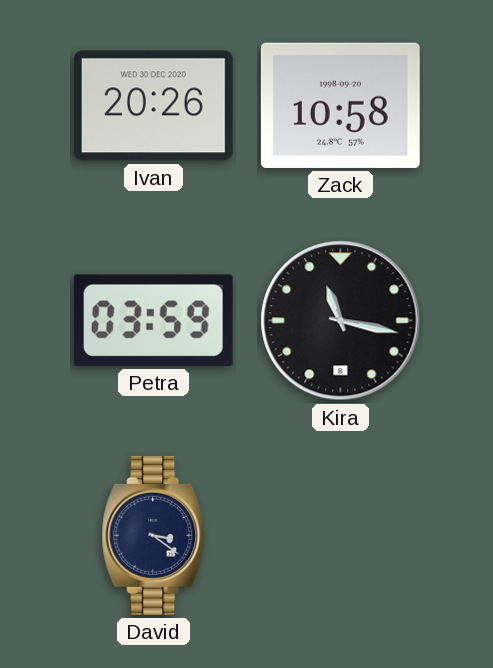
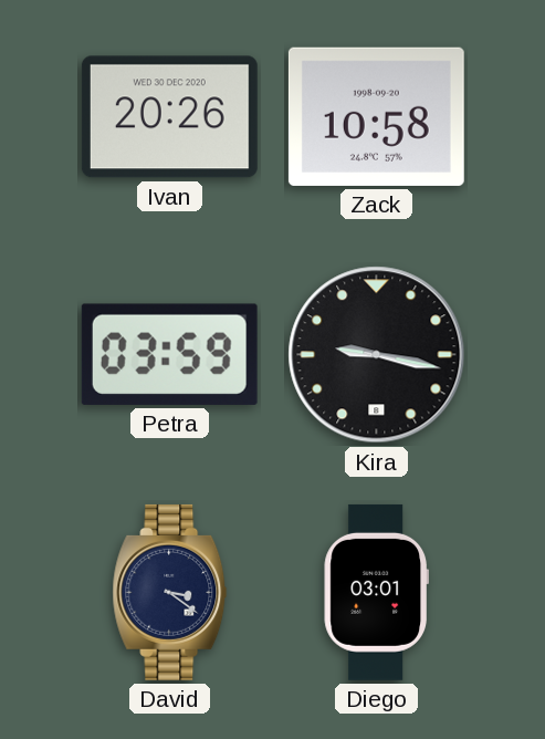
Kira: 11:17 -> 9:17
Diego: none -> 03:01
